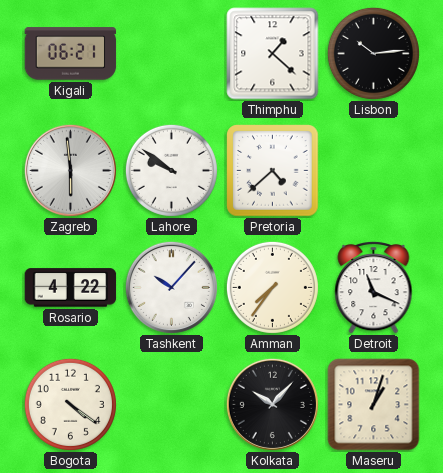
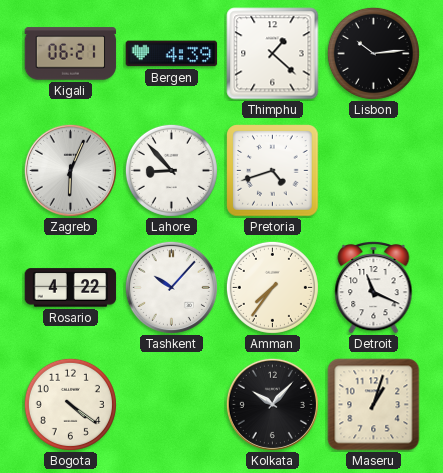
Bergen: none -> 4:39
Zagreb: 5:59 -> 6:04
Lahore: 9:51 -> 8:53
Pretoria: 4:38 -> 4:42
